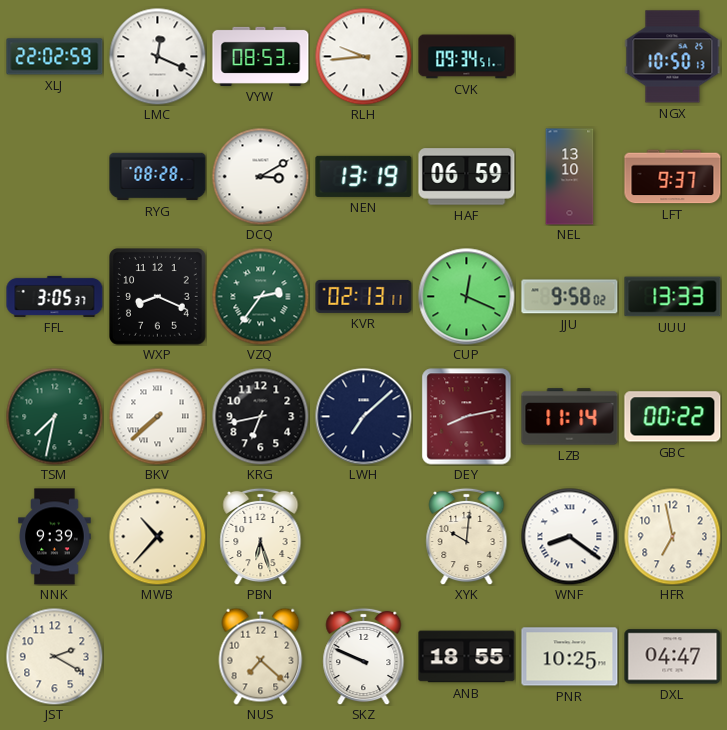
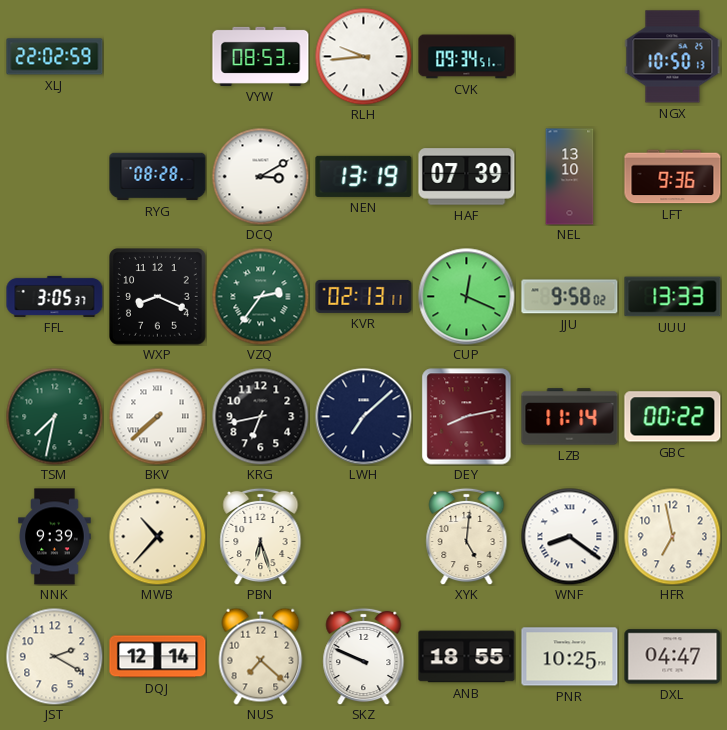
LMC: 12:19 -> none
HAF: 06:59 -> 07:39
LFT: 9:37 -> 9:36
XYK: 10:01 -> 5:01
DQJ: none -> 12:14
